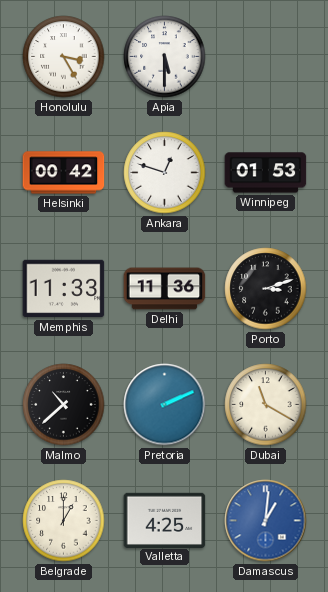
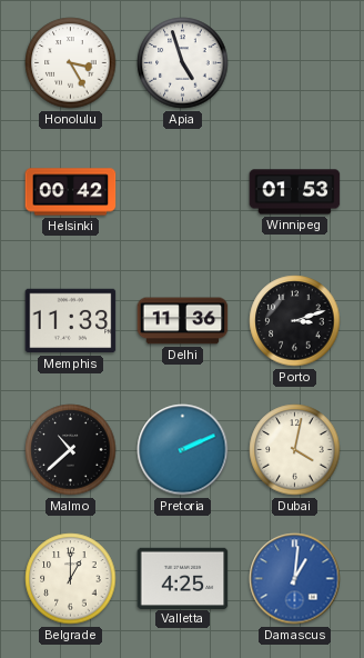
Apia: 5:30 -> 4:57
Ankara: 12:48 -> none
Dubai: 11:20 -> 4:02
